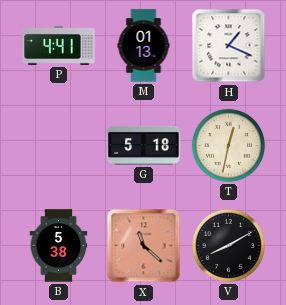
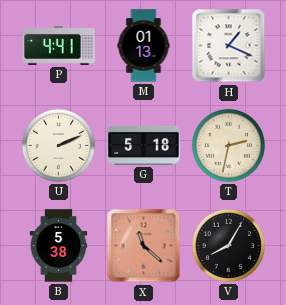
U: none -> 2:11
T: 12:32 -> 2:32
V: 8:10 -> 8:05
